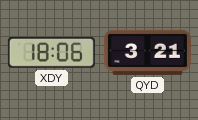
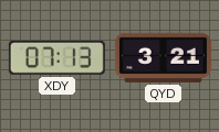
XDY: 18:06 -> 07:13
